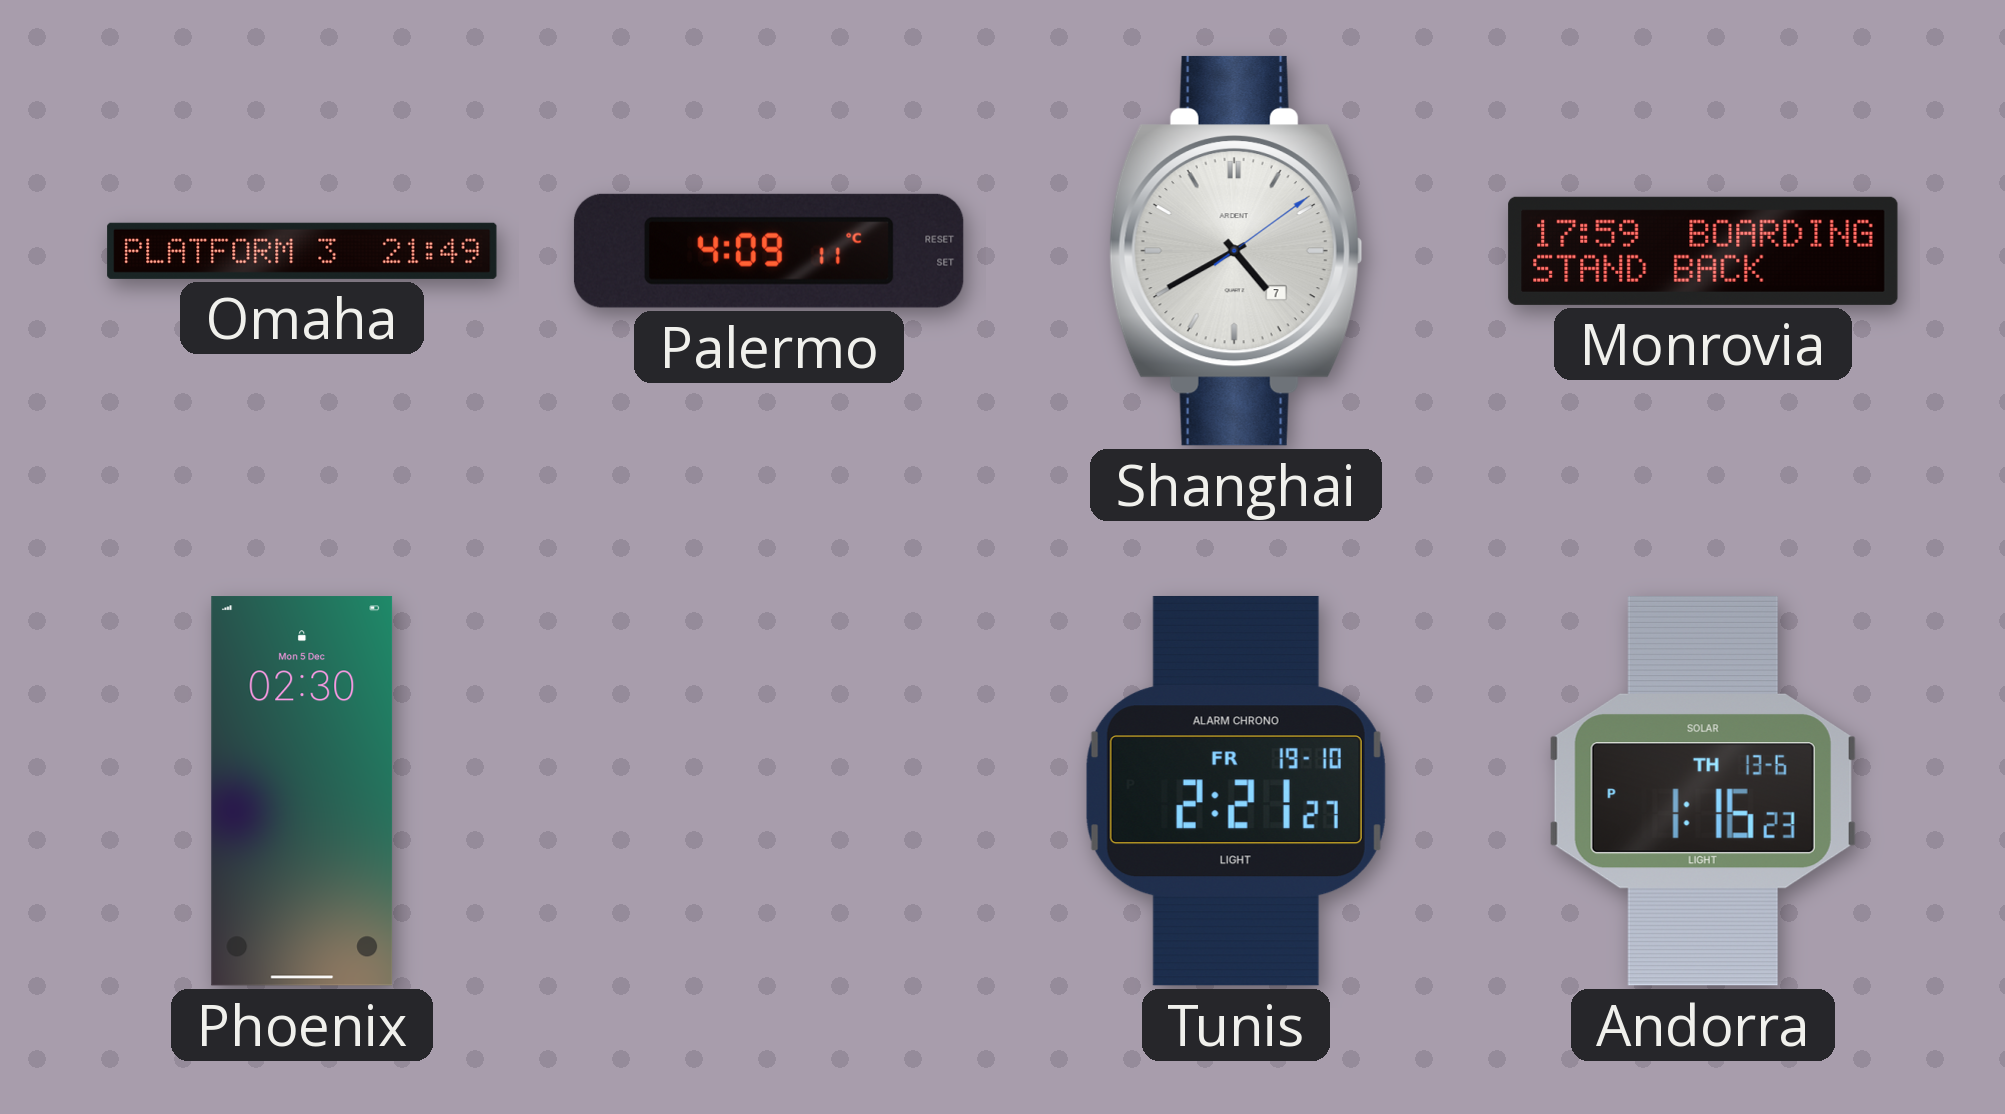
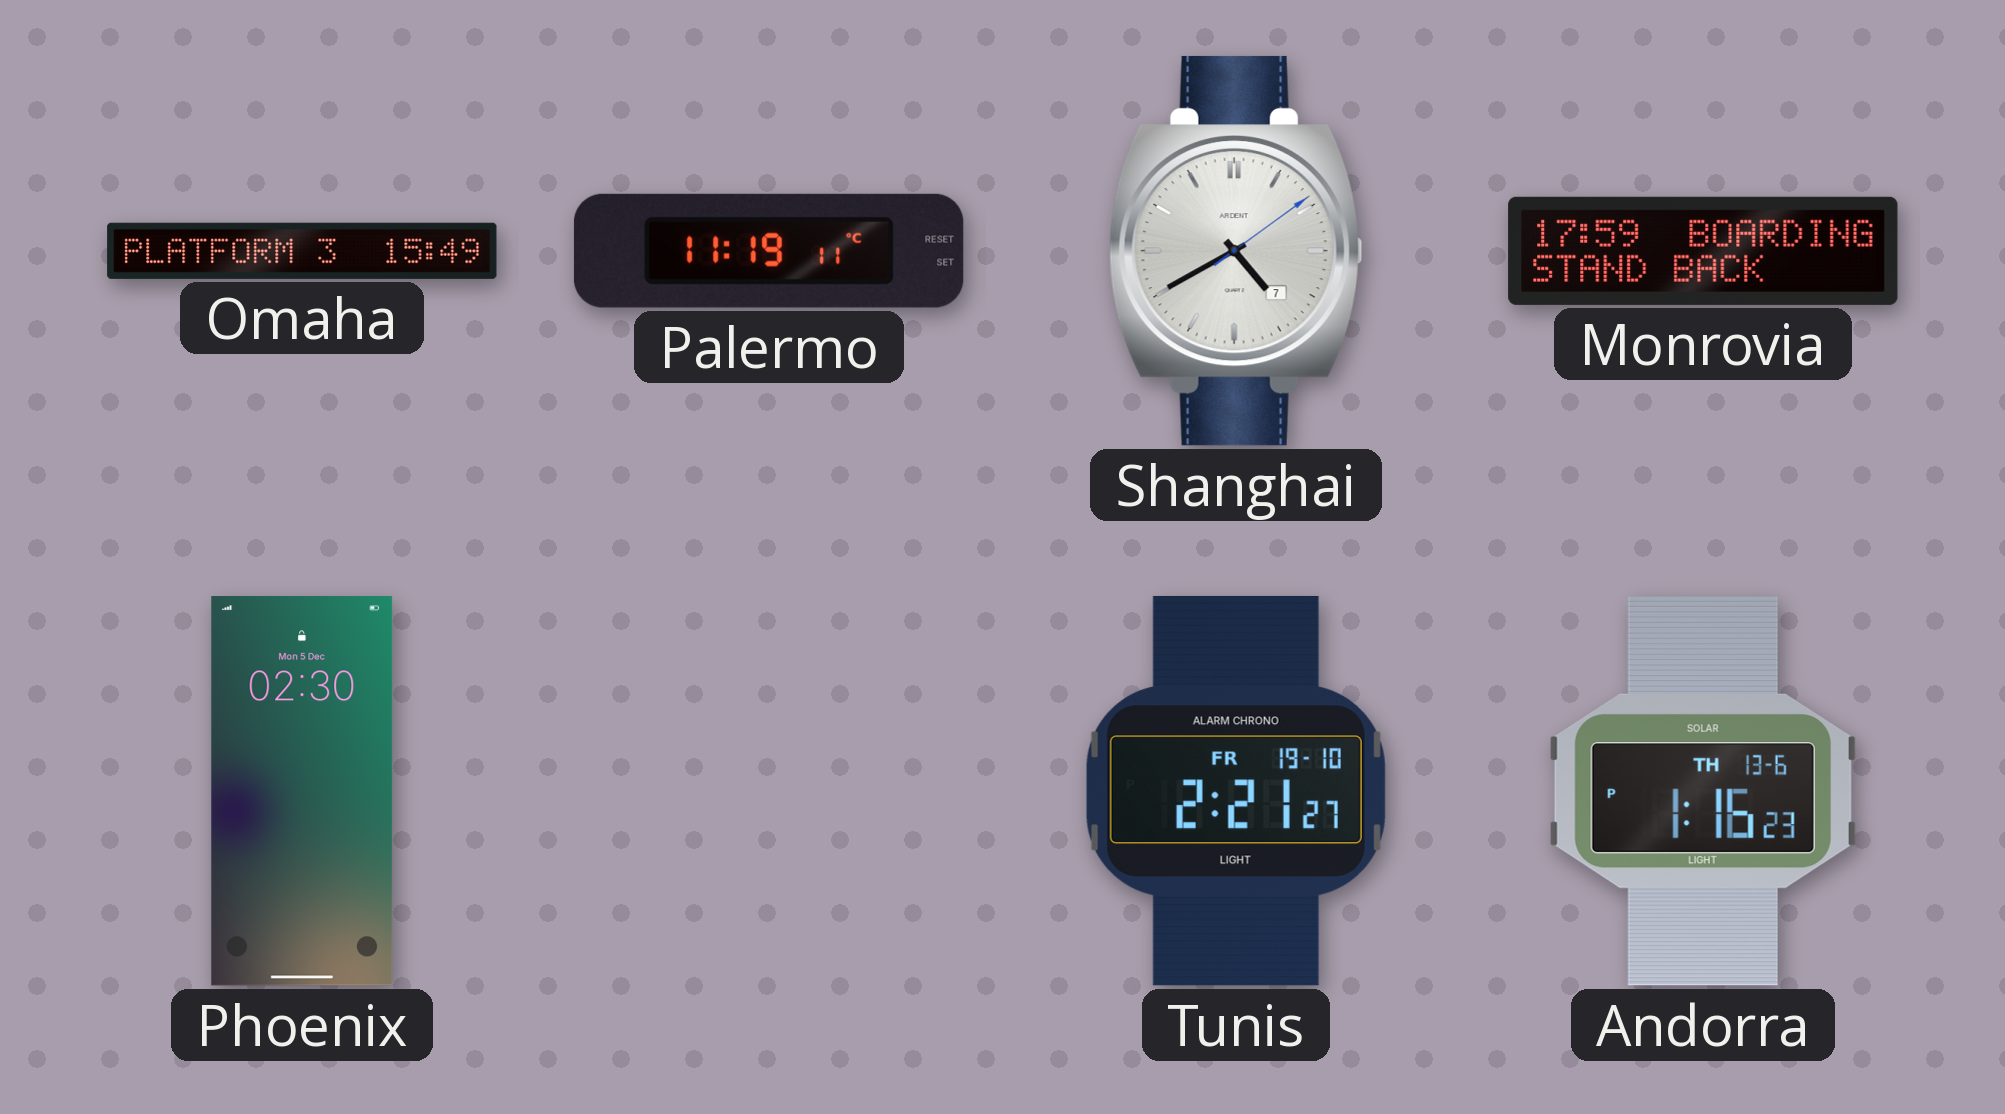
Omaha: 21:49 -> 15:49
Palermo: 4:09 -> 11:19
